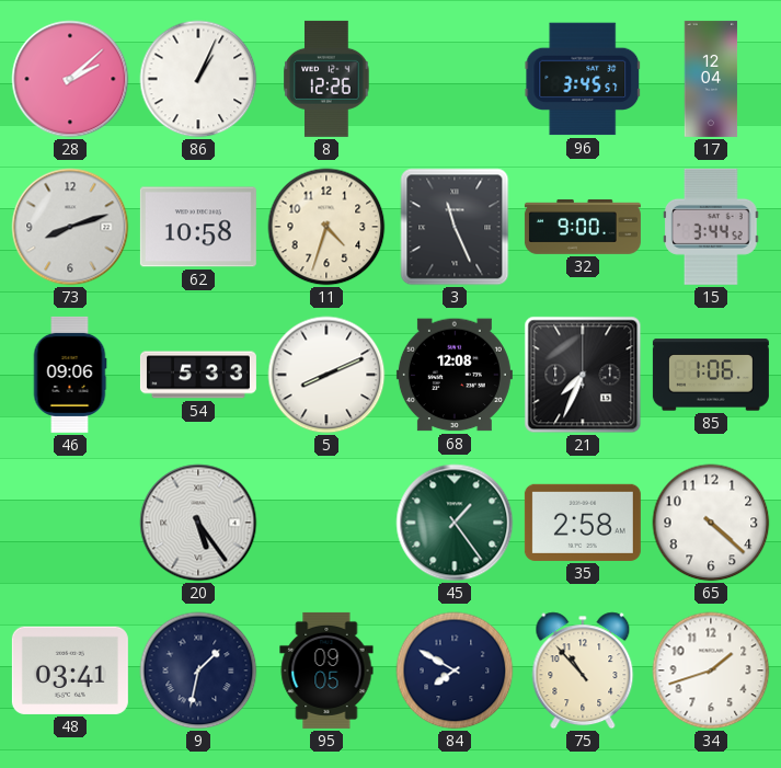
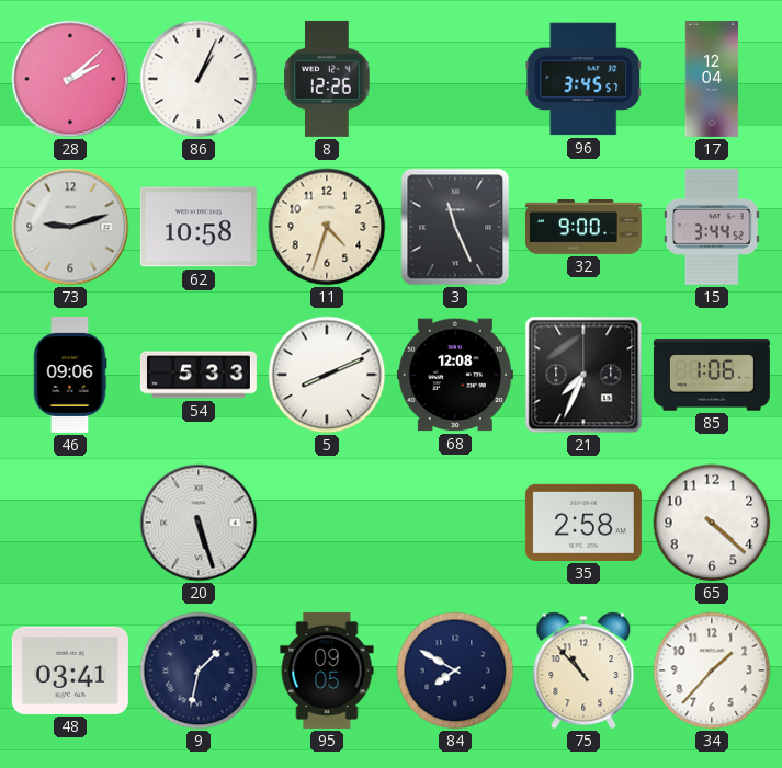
73: 8:12 -> 9:12
20: 5:24 -> 5:27
45: 1:24 -> none
34: 1:42 -> 1:37
